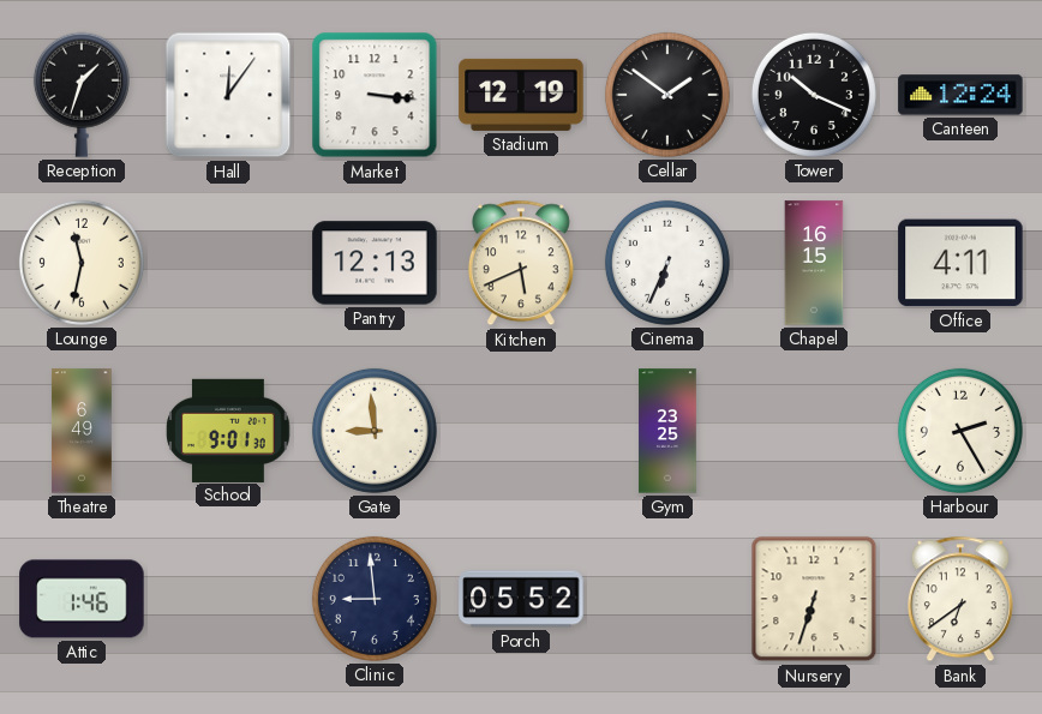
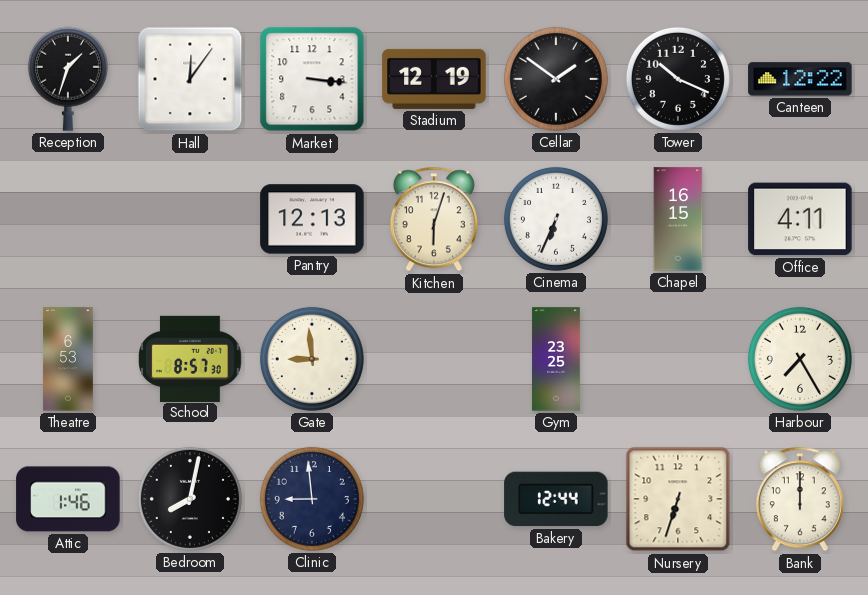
Canteen: 12:24 -> 12:22
Lounge: 11:32 -> none
Kitchen: 5:41 -> 6:03
Theatre: 6:49 -> 6:53
School: 9:01 -> 8:57
Harbour: 2:25 -> 7:25
Bedroom: none -> 8:02
Porch: 05:52 -> none
Bakery: none -> 12:44
Bank: 6:39 -> 12:00
